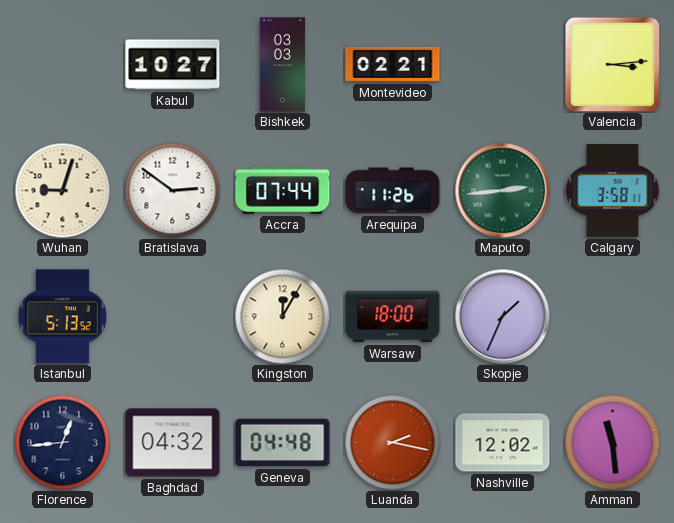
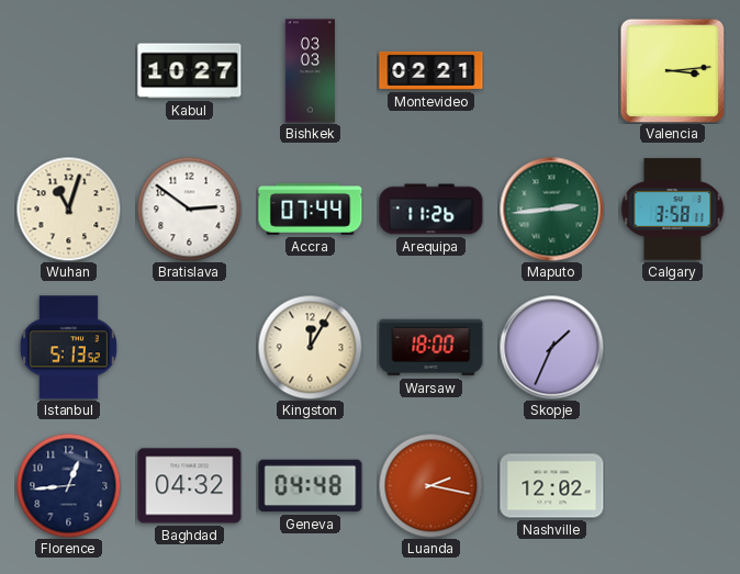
Wuhan: 9:03 -> 11:03
Amman: 11:29 -> none
